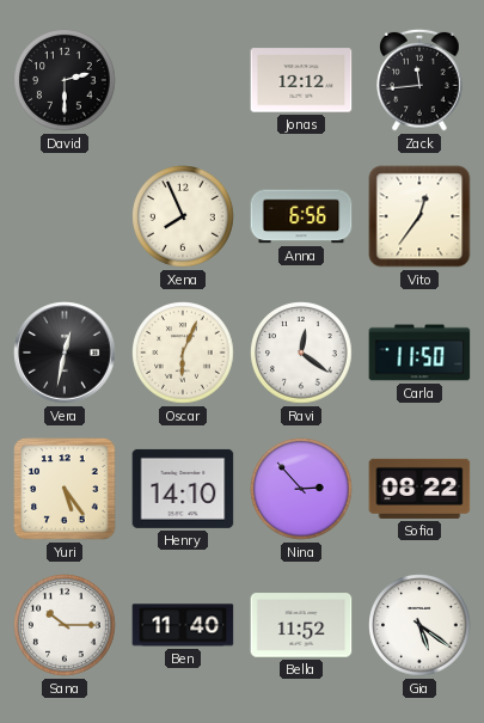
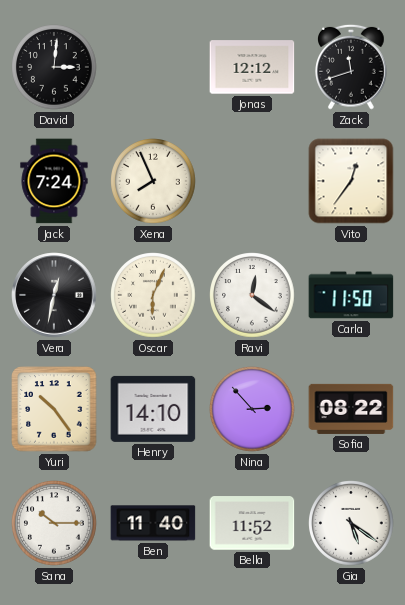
David: 2:30 -> 3:01
Zack: 11:44 -> 11:42
Jack: none -> 7:24
Anna: 6:56 -> none
Yuri: 5:24 -> 10:24
